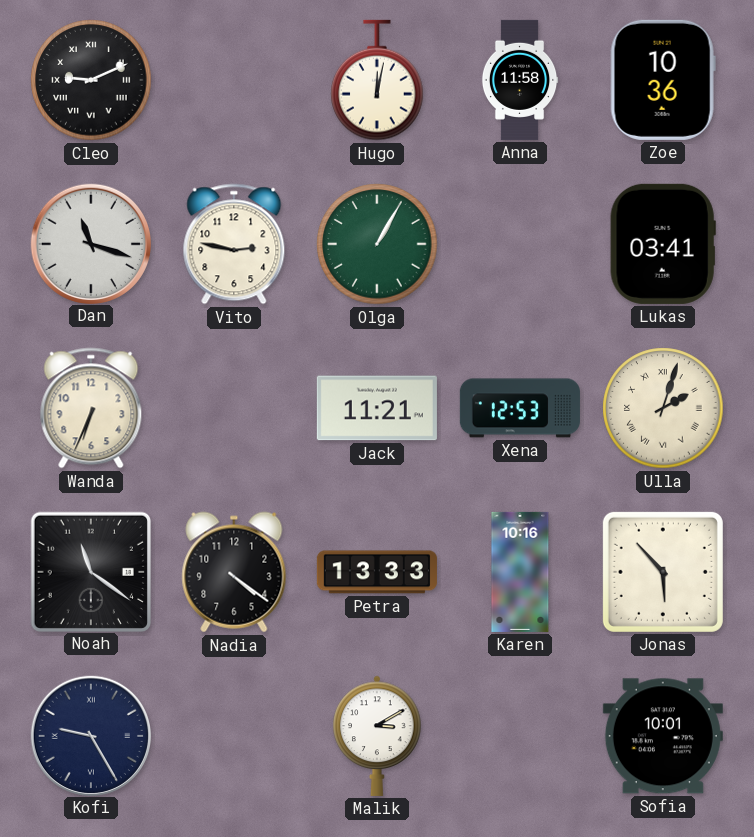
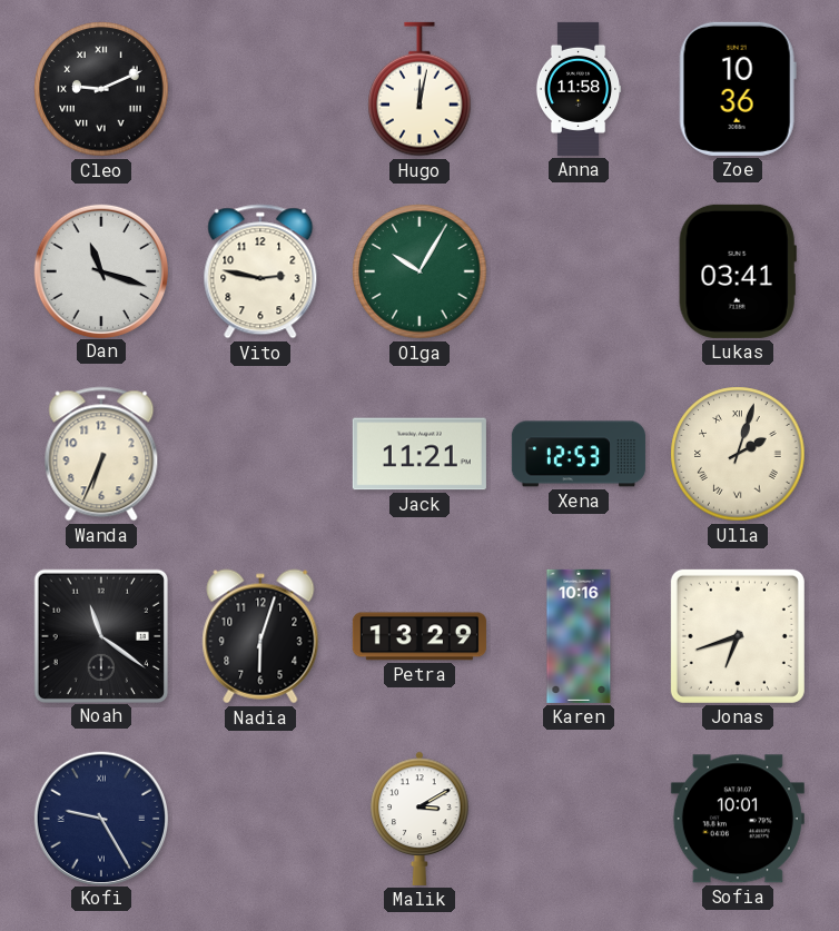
Olga: 1:05 -> 10:05
Nadia: 4:21 -> 6:03
Petra: 13:33 -> 13:29
Jonas: 5:53 -> 6:42
